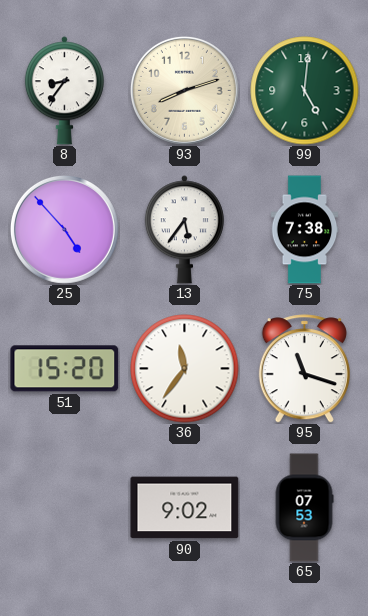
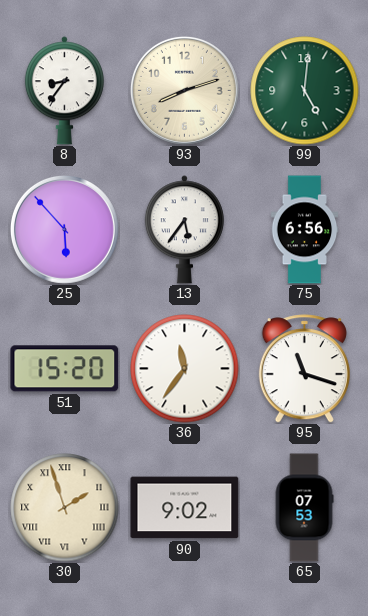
25: 4:53 -> 5:53
75: 7:38 -> 6:56
30: none -> 1:57
